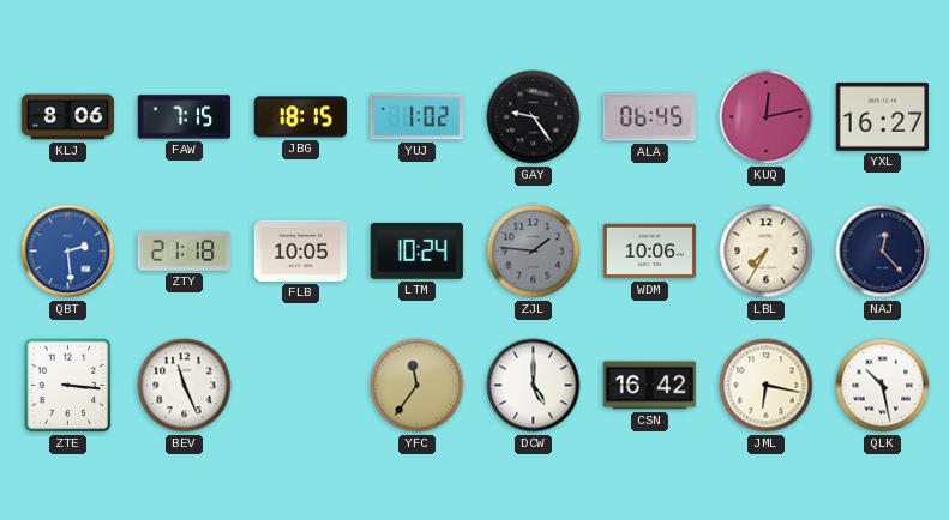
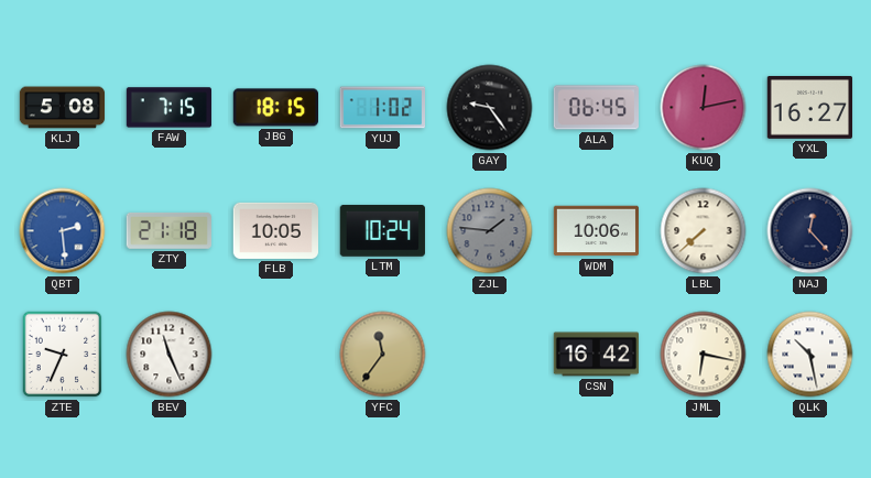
KLJ: 8:06 -> 5:08
LBL: 7:35 -> 7:38
ZTE: 3:16 -> 9:34
DCW: 5:00 -> none
